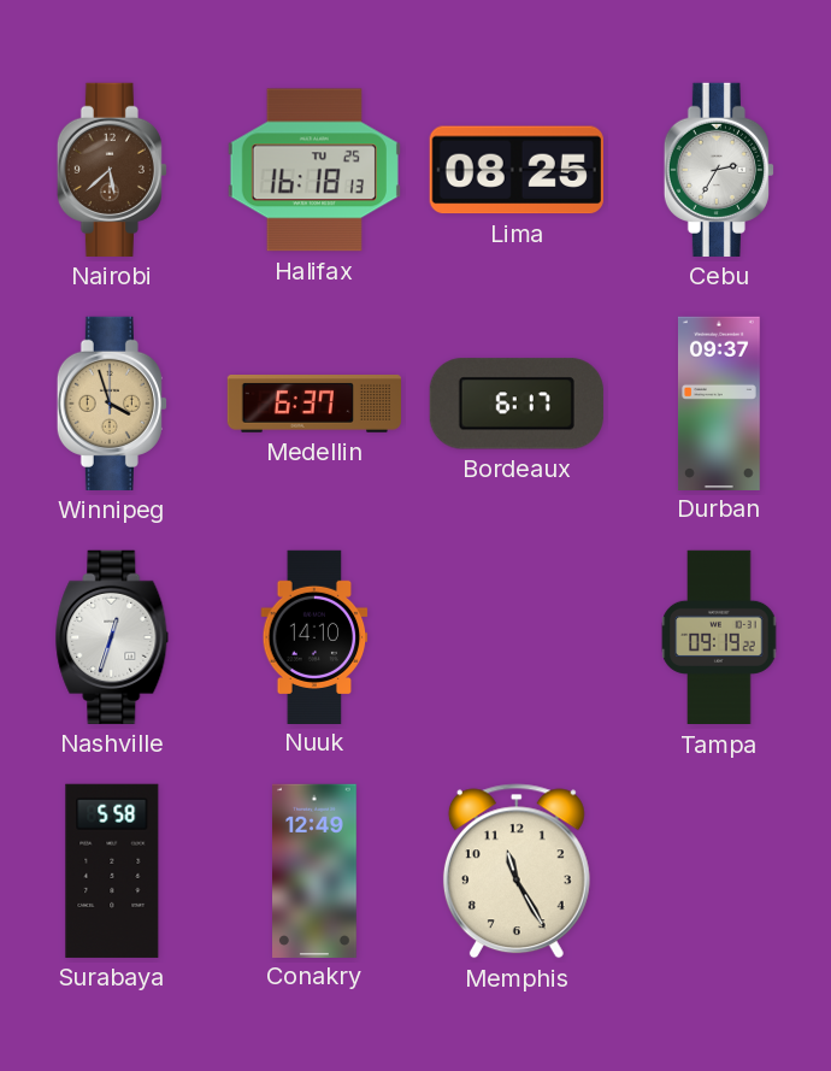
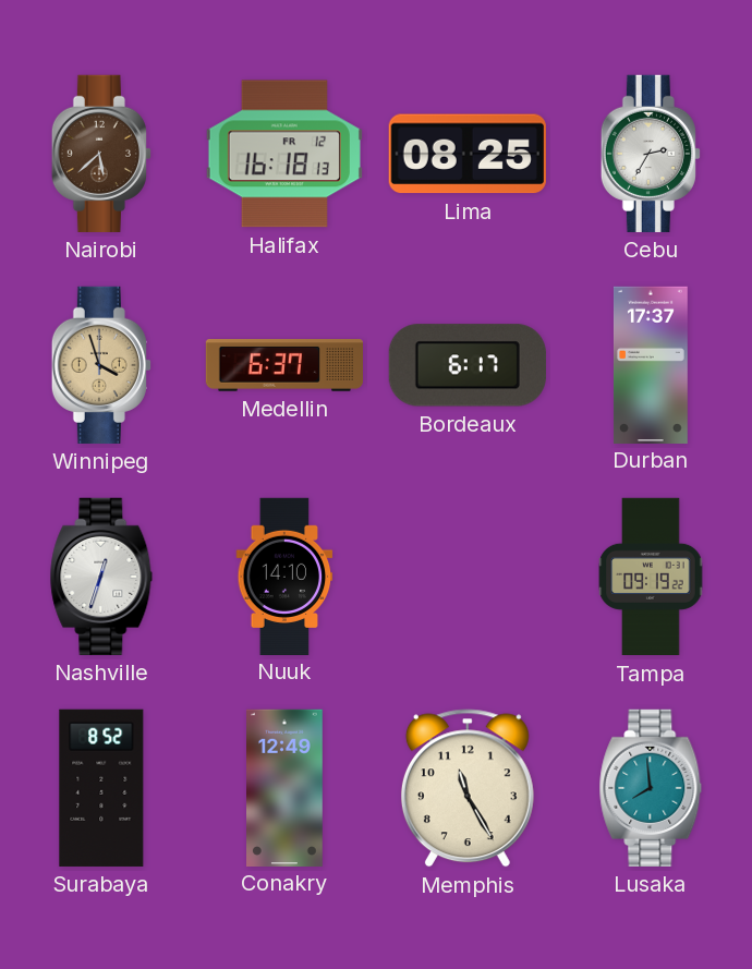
Halifax date: TU 25 -> FR 12
Durban: 09:37 -> 17:37
Surabaya: 5:58 -> 8:52
Lusaka: none -> 7:59
